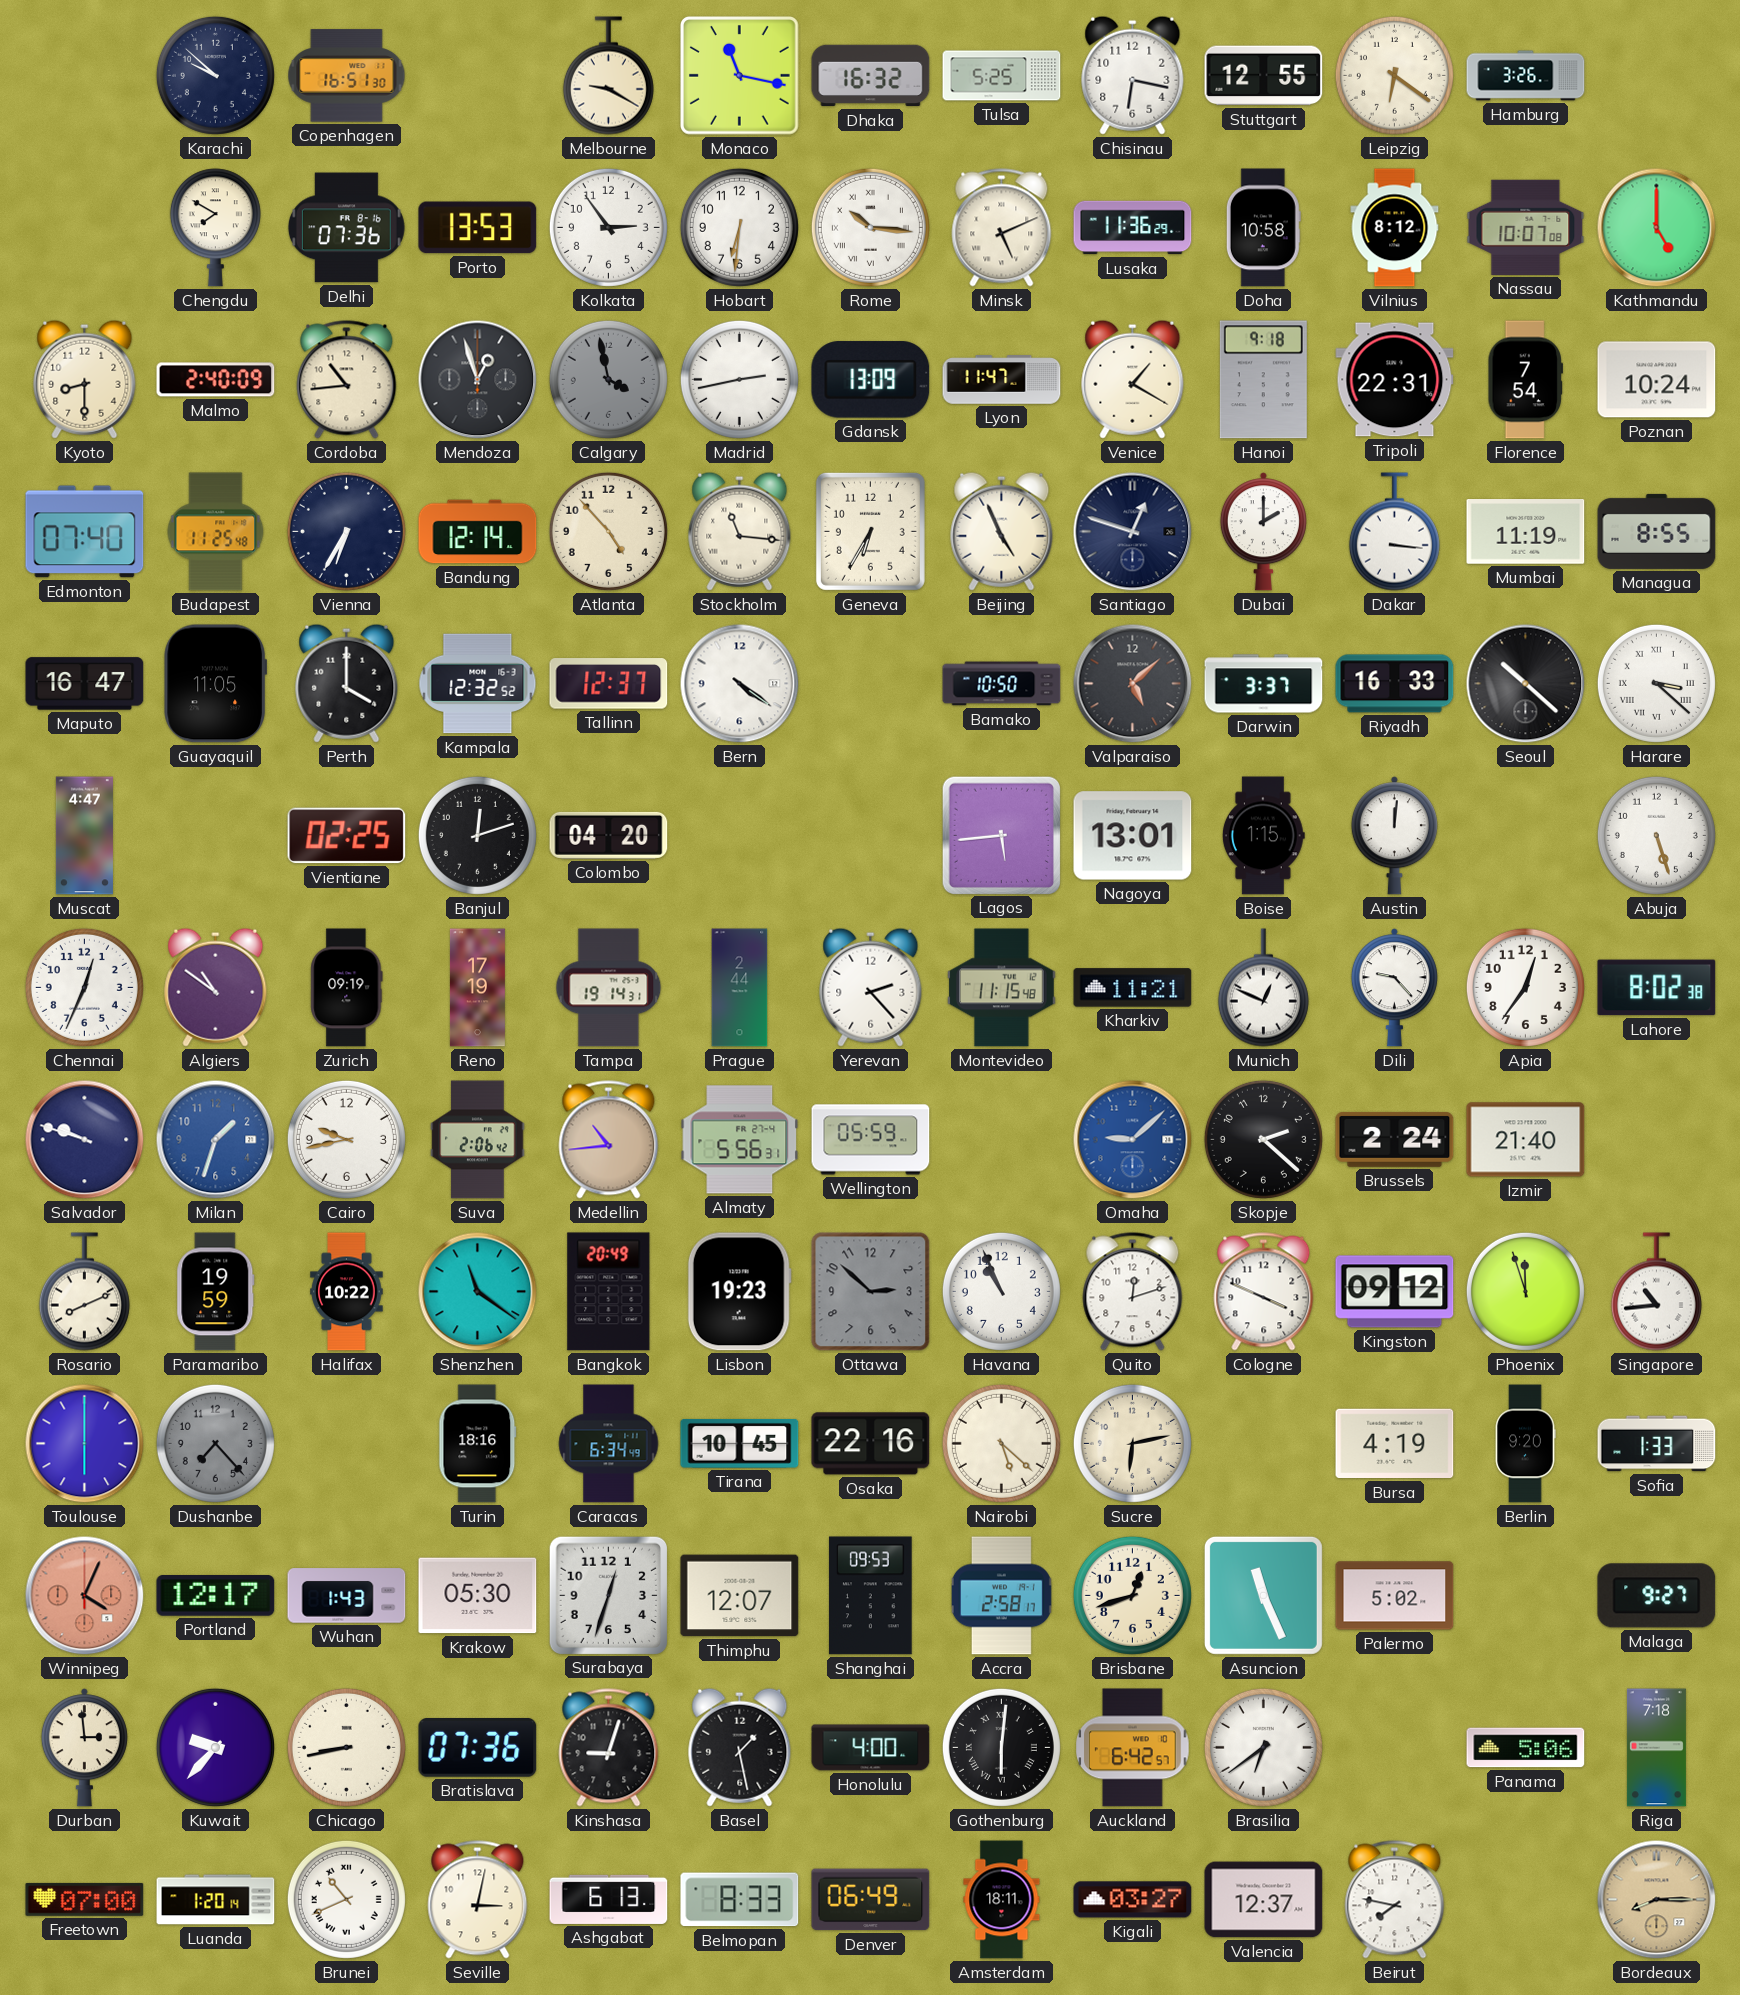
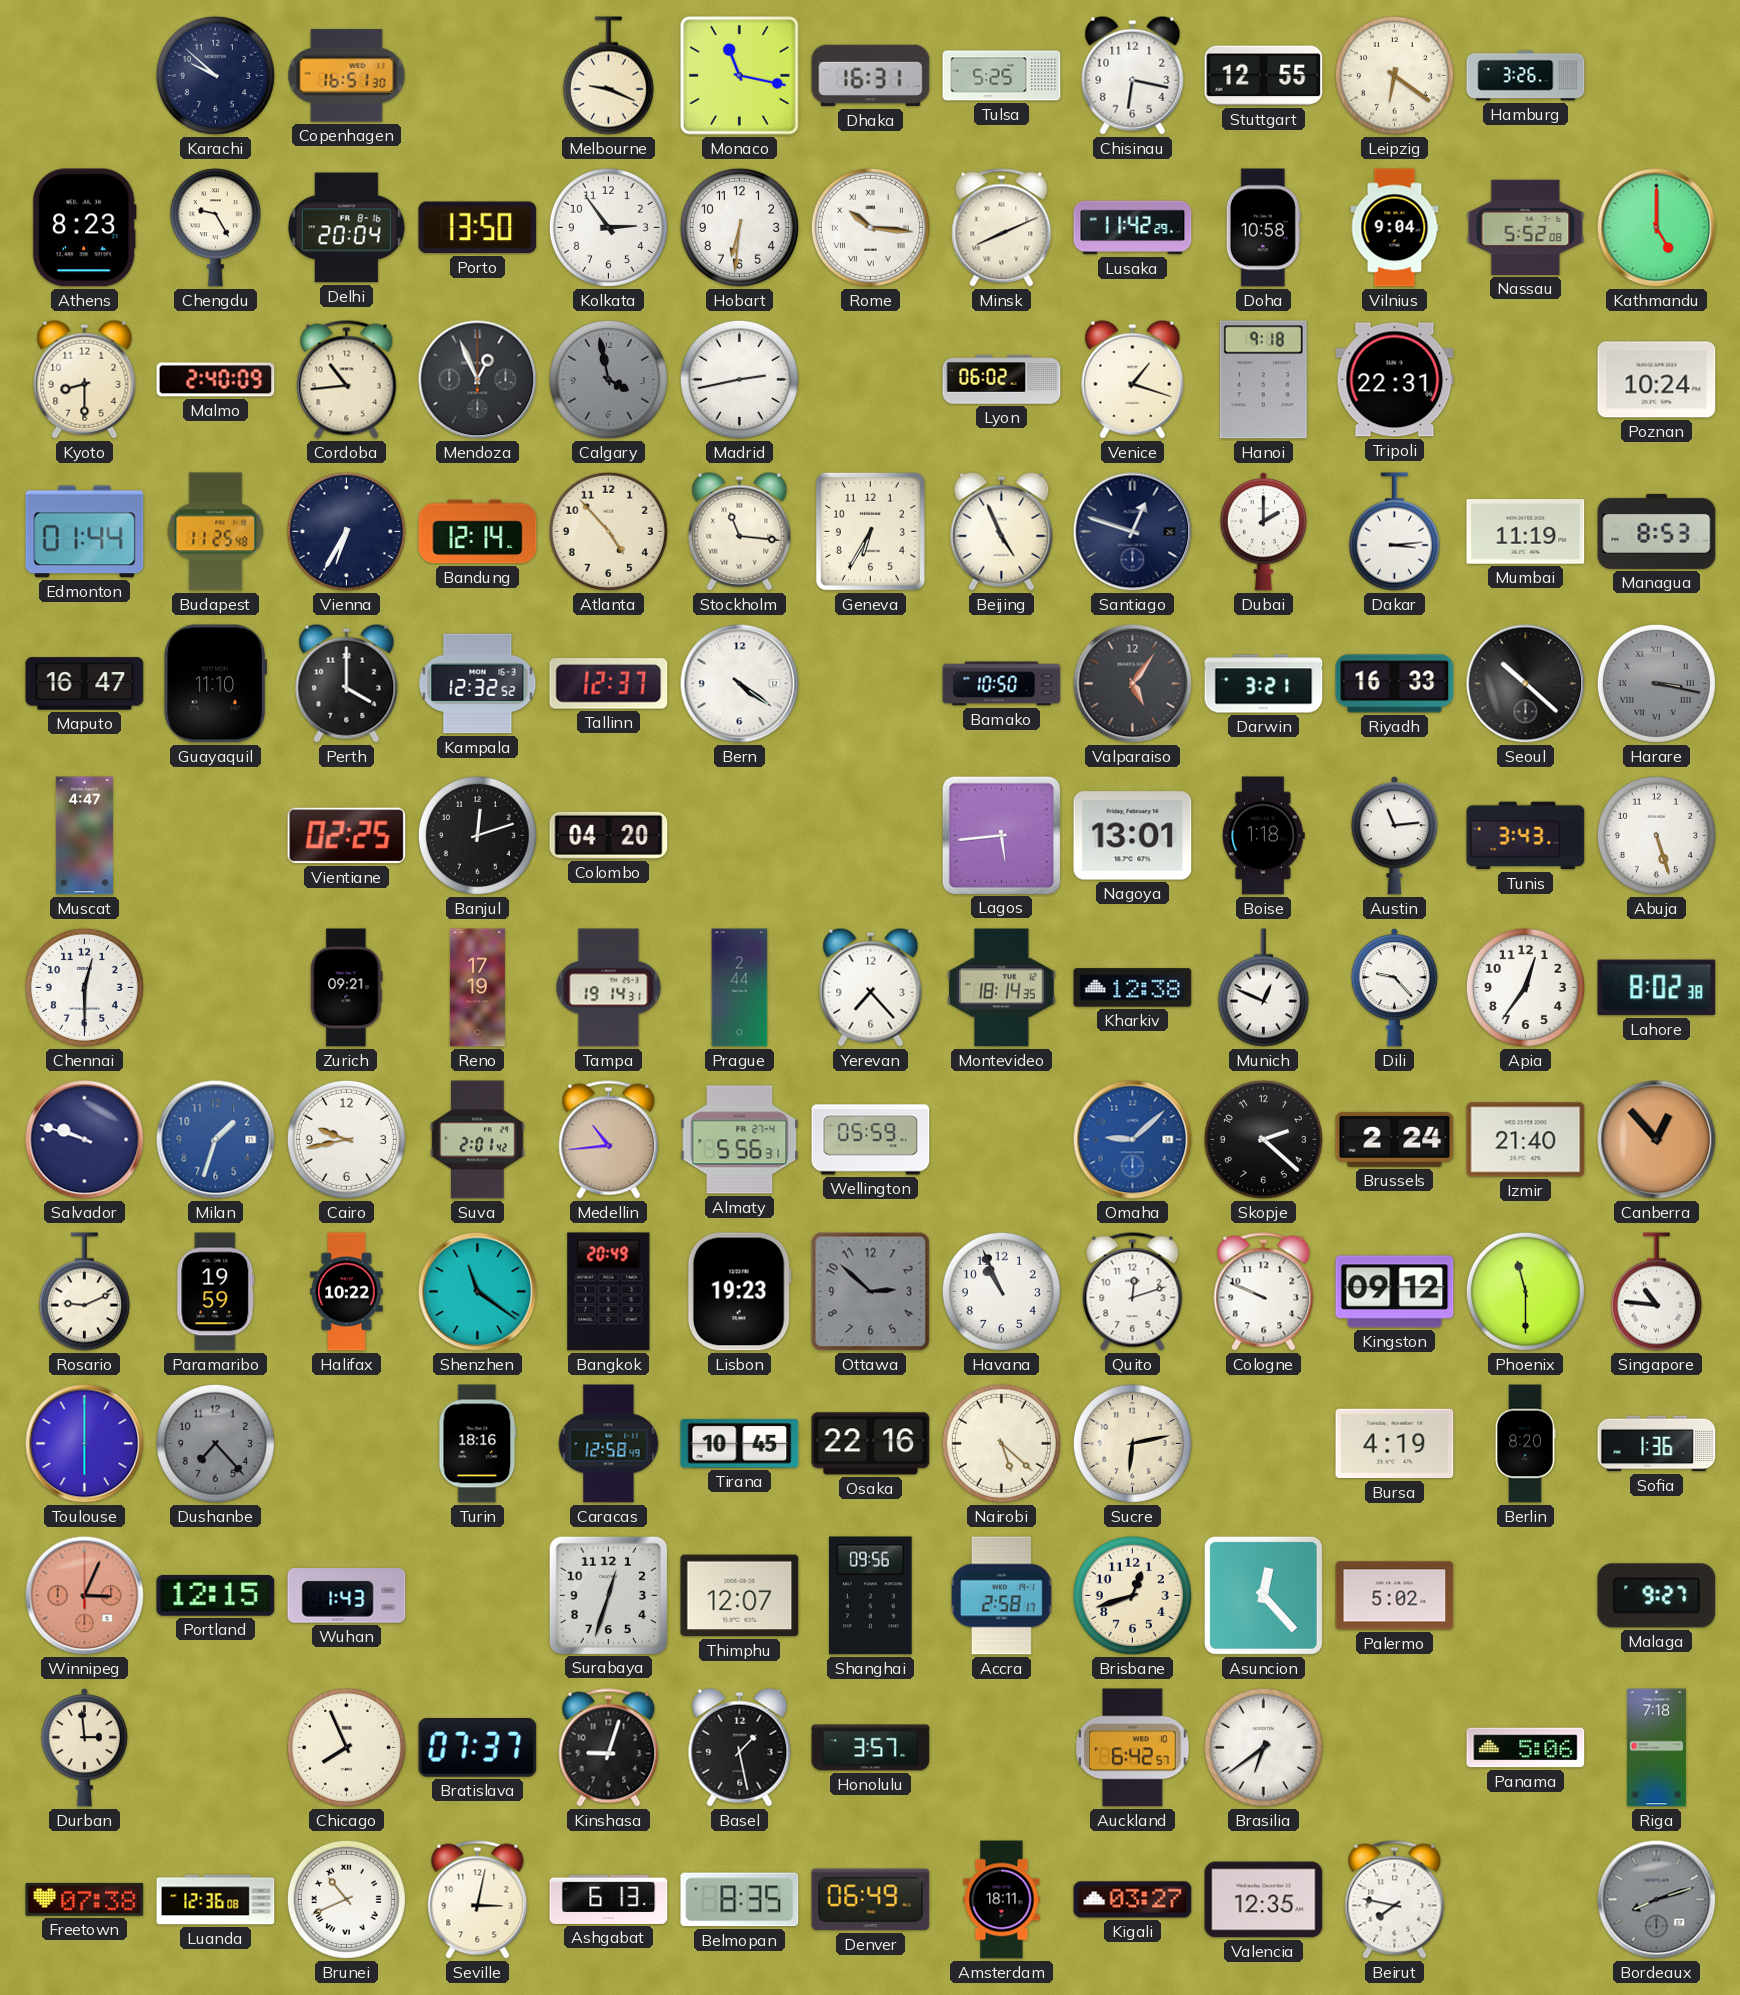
Melbourne: 9:20 -> 9:19
Dhaka: 16:32 -> 16:31
Athens: none -> 8:23
Chengdu: 7:50 -> 9:25
Delhi: 07:36 -> 20:04
Porto: 13:53 -> 13:50
Minsk: 5:11 -> 8:11
Lusaka: 11:36 -> 11:42
Vilnius: 8:12 -> 9:04
Nassau: 10:07 -> 5:52
Mendoza: 12:57 -> 12:56
Gdansk: 13:09 -> none
Lyon: 11:47 -> 06:02
Venice: 1:20 -> 1:18
Florence: 7:54 -> none
Edmonton: 07:40 -> 01:44
Dakar: 3:16 -> 3:14
Managua: 8:55 -> 8:53
Guayaquil: 11:05 -> 11:10
Valparaiso: 5:08 -> 5:06
Darwin: 3:37 -> 3:21
Harare: 3:22 -> 3:17
Harare dial: white -> grey
Boise: 1:15 -> 1:18
Austin: 12:01 -> 11:14
Tunis: none -> 3:43
Chennai: 12:34 -> 12:30
Algiers: 10:51 -> none
Zurich: 09:19 -> 09:21
Yerevan: 2:23 -> 7:23
Montevideo: 11:15 -> 18:14
Kharkiv: 11:21 -> 12:38
Suva: 2:06 -> 2:01
Canberra: none -> 12:53
Rosario: 8:11 -> 9:11
Cologne: 3:49 -> 9:49
Phoenix: 11:57 -> 11:30
Singapore: 10:44 -> 10:46
Caracas: 6:34 -> 12:58
Berlin: 9:20 -> 8:20
Sofia: 1:33 -> 1:36
Winnipeg: 4:04 -> 3:04
Portland: 12:17 -> 12:15
Krakow: 05:30 -> none
Shanghai: 09:53 -> 09:56
Asuncion: 11:26 -> 12:23
Kuwait: 9:37 -> none
Chicago: 8:43 -> 7:56
Bratislava: 07:36 -> 07:37
Honolulu: 4:00 -> 3:57
Gothenburg: 6:01 -> none
Freetown: 07:00 -> 07:38
Luanda: 1:20 -> 12:36
Belmopan: 8:33 -> 8:35
Valencia: 12:37 -> 12:35
Bordeaux: 8:15 -> 8:12
Bordeaux dial: champagne -> grey
